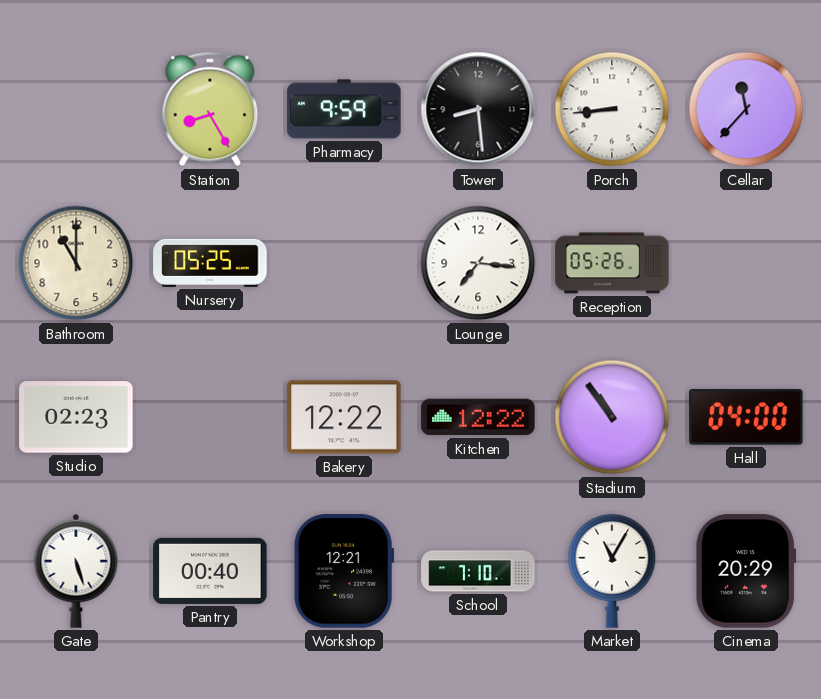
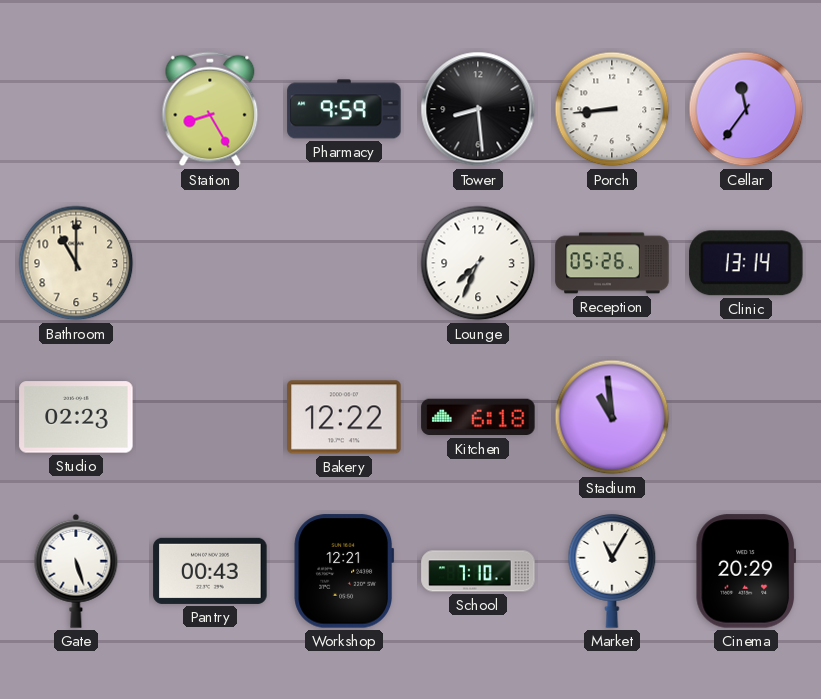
Cellar: 11:37 -> 11:36
Nursery: 05:25 -> none
Lounge: 7:16 -> 7:34
Clinic: none -> 13:14
Kitchen: 12:22 -> 6:18
Stadium: 10:54 -> 10:59
Hall: 04:00 -> none
Pantry: 00:40 -> 00:43
